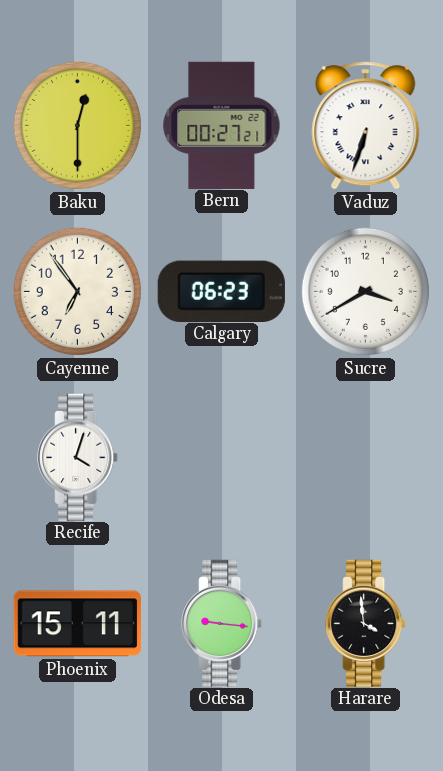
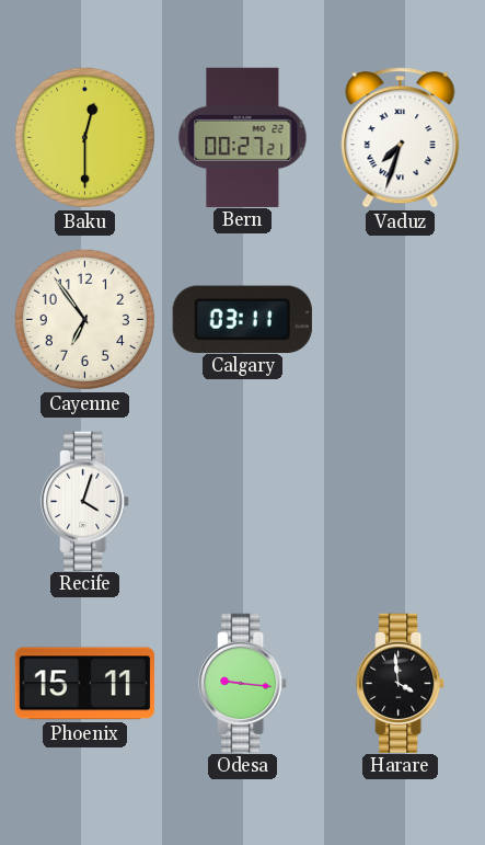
Vaduz: 6:33 -> 7:33
Calgary: 06:23 -> 03:11
Sucre: 3:40 -> none
